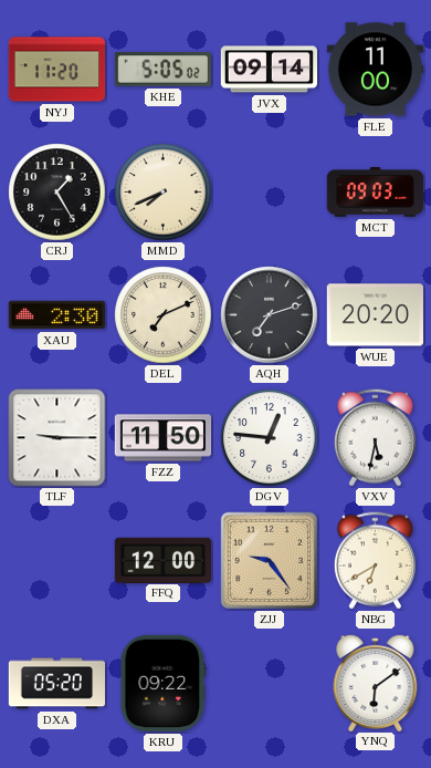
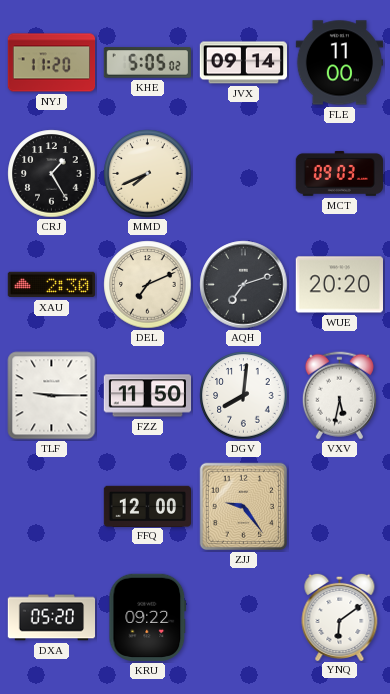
DGV: 12:46 -> 8:01
NBG: 6:40 -> none
